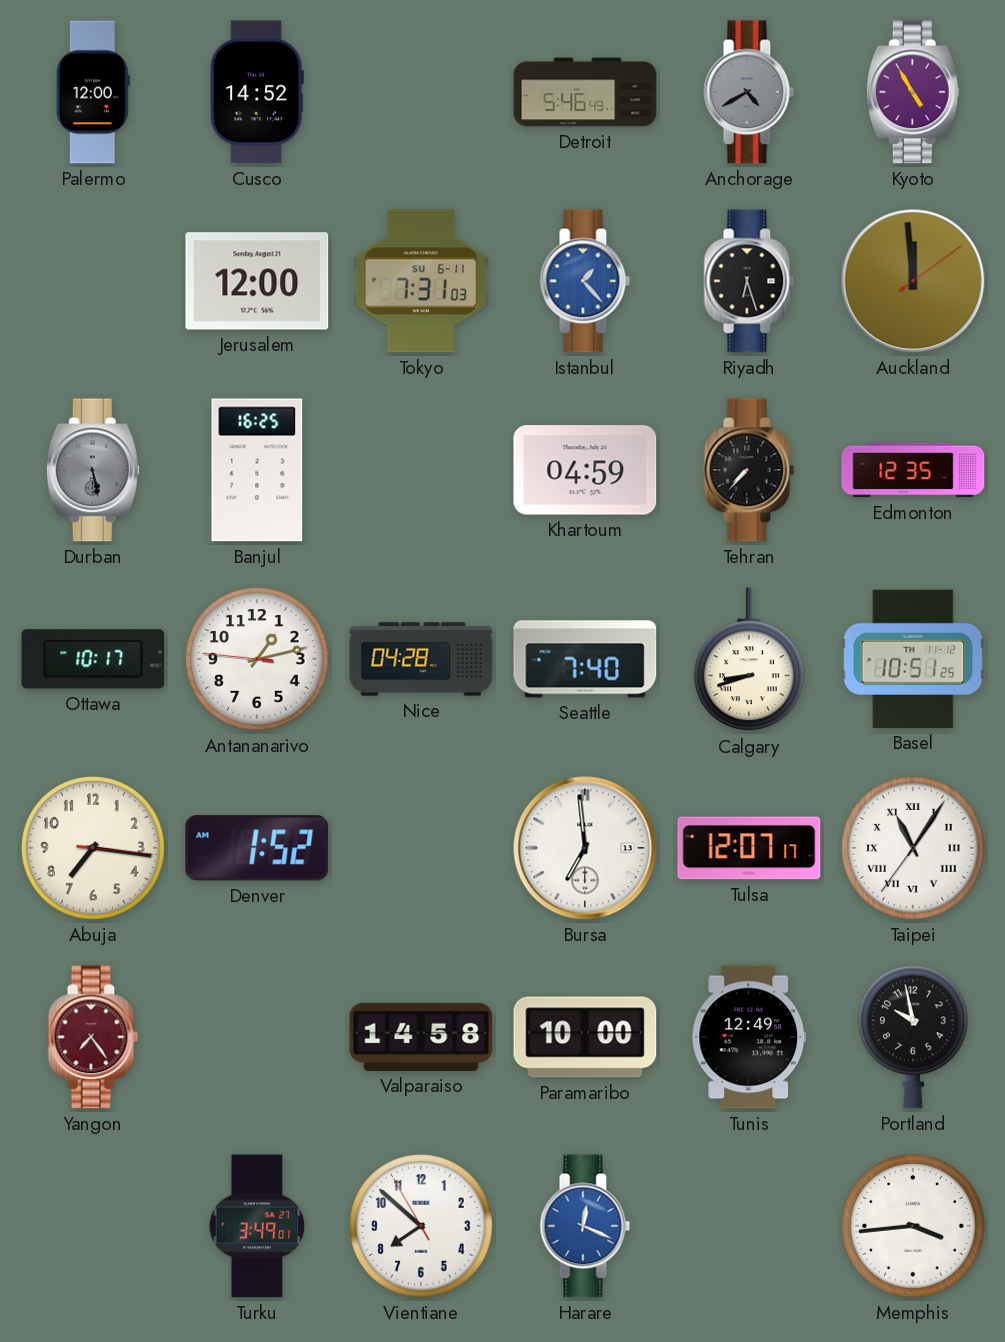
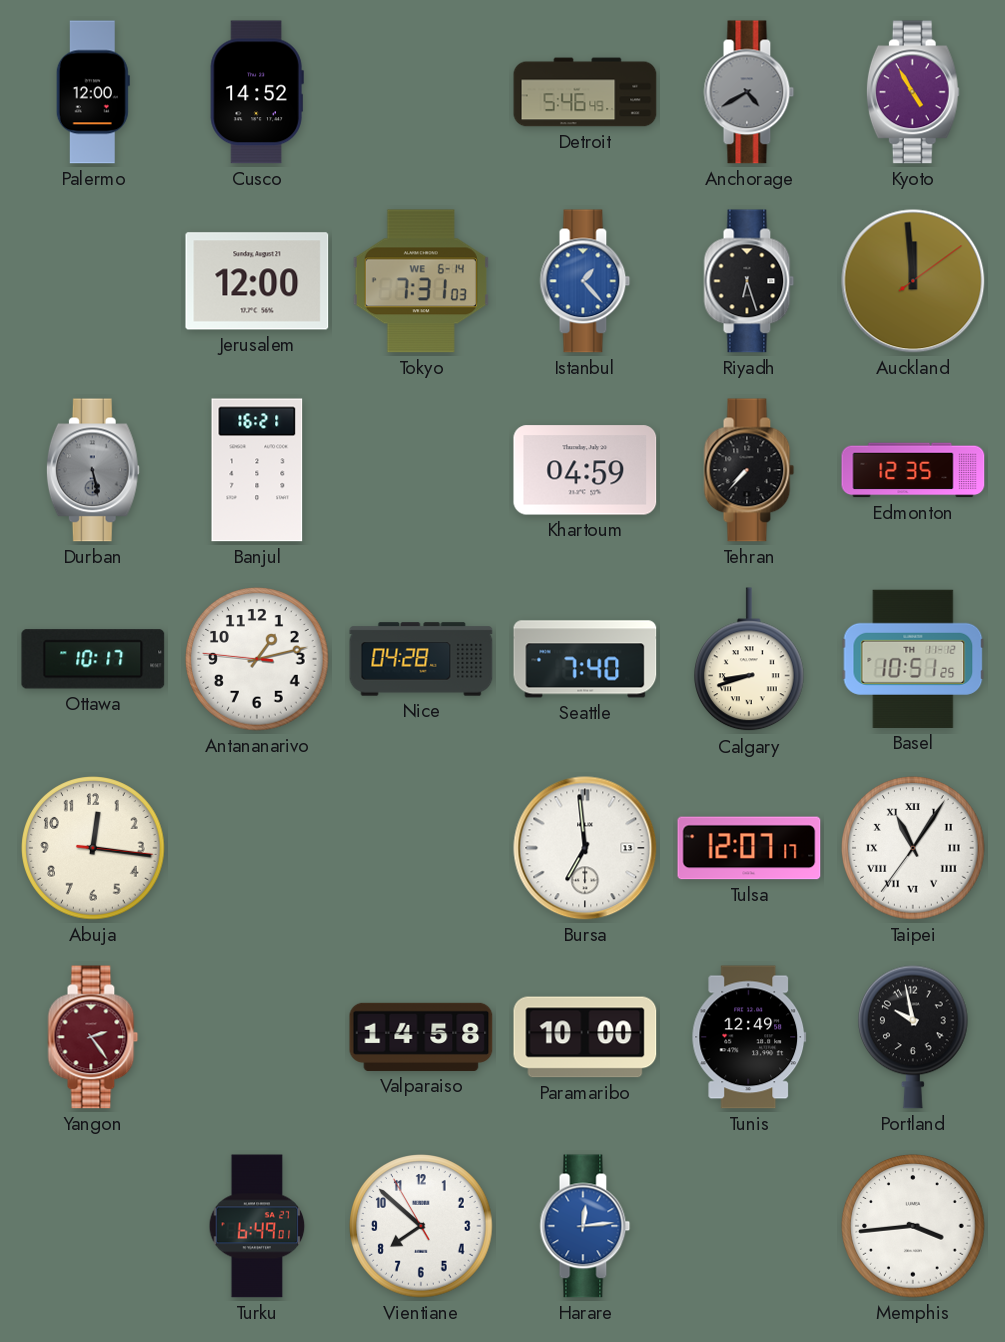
Tokyo date: SU 6-11 -> WE 6-14
Banjul: 16:25 -> 16:21
Abuja: 7:16 -> 12:16
Denver: 1:52 -> none
Yangon: 7:24 -> 2:24
Turku: 3:49 -> 6:49
Harare: 12:19 -> 12:14
